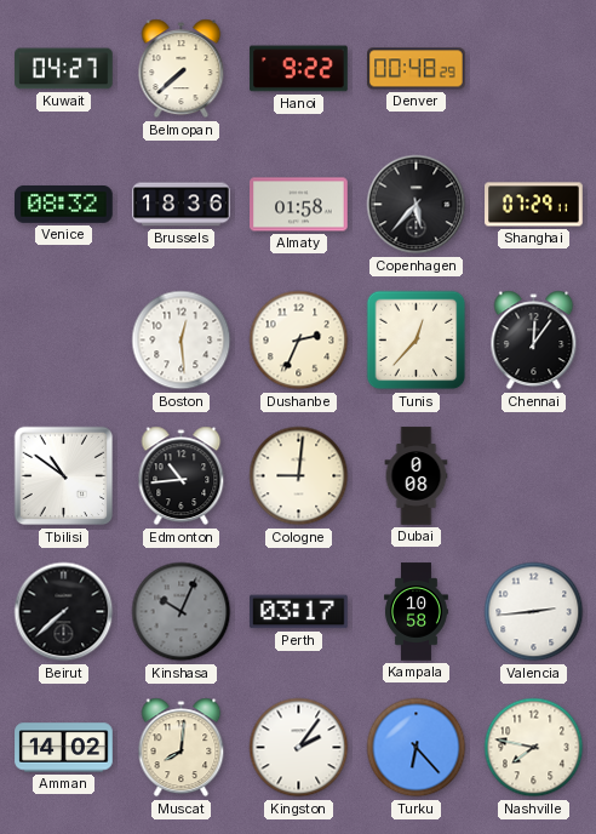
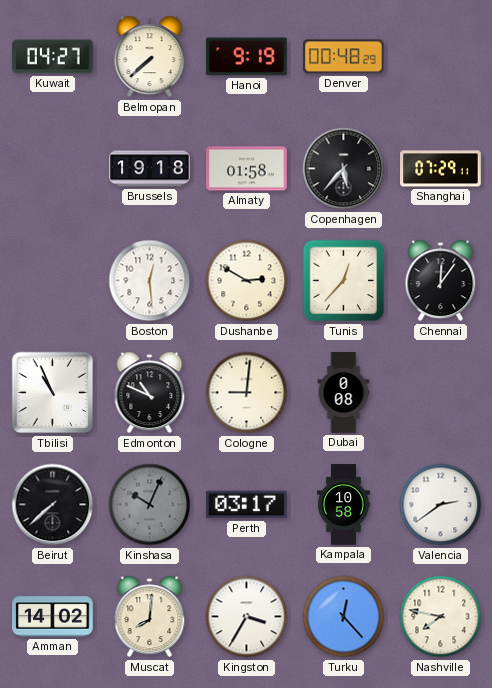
Hanoi: 9:22 -> 9:19
Venice: 08:32 -> none
Brussels: 18:36 -> 19:18
Dushanbe: 2:34 -> 2:50
Tbilisi: 10:51 -> 10:56
Edmonton: 10:44 -> 10:49
Valencia: 2:44 -> 2:39
Kingston: 2:06 -> 3:35
Turku: 6:23 -> 12:23
